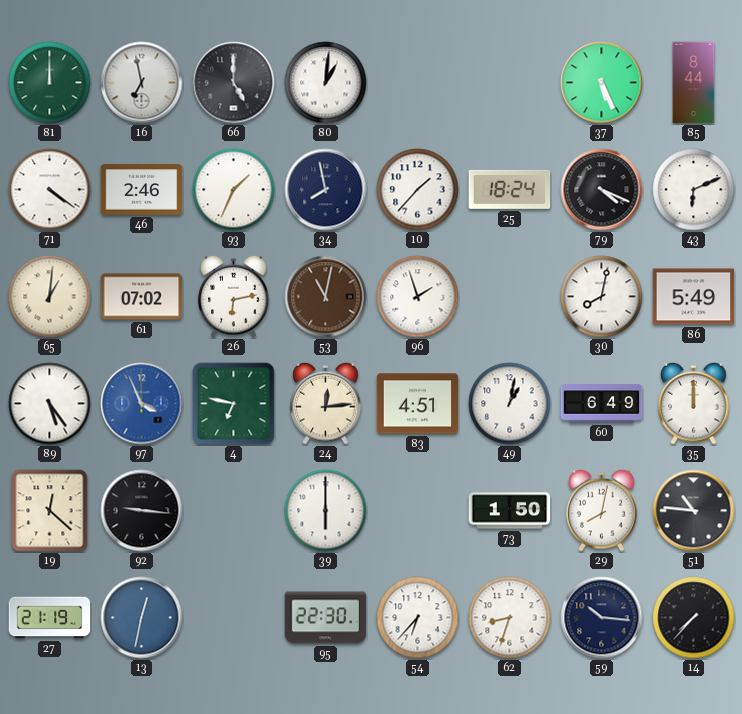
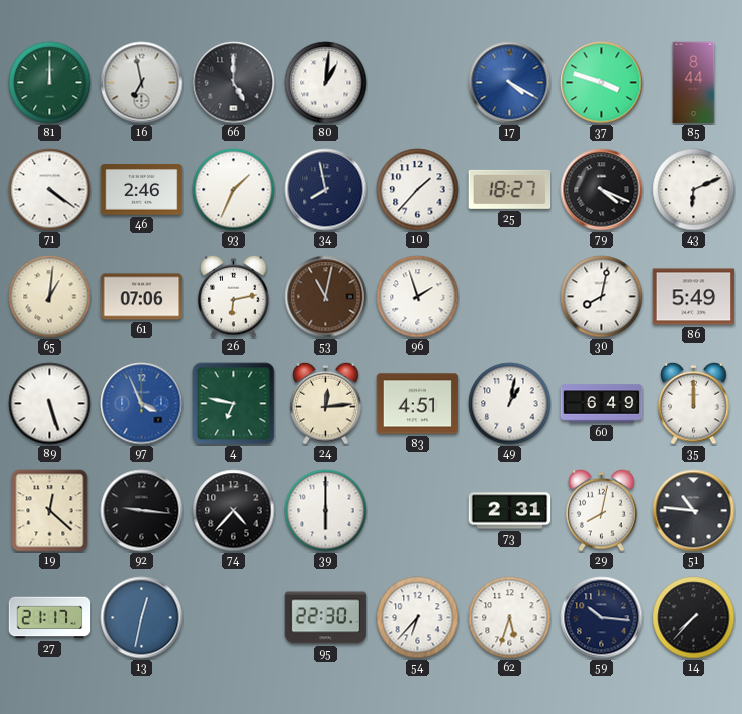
17: none -> 4:20
37: 5:26 -> 3:48
25: 18:24 -> 18:27
61: 07:02 -> 07:06
89: 5:24 -> 5:27
74: none -> 4:37
73: 1:50 -> 2:31
27: 21:19 -> 21:17
62: 8:33 -> 5:33
